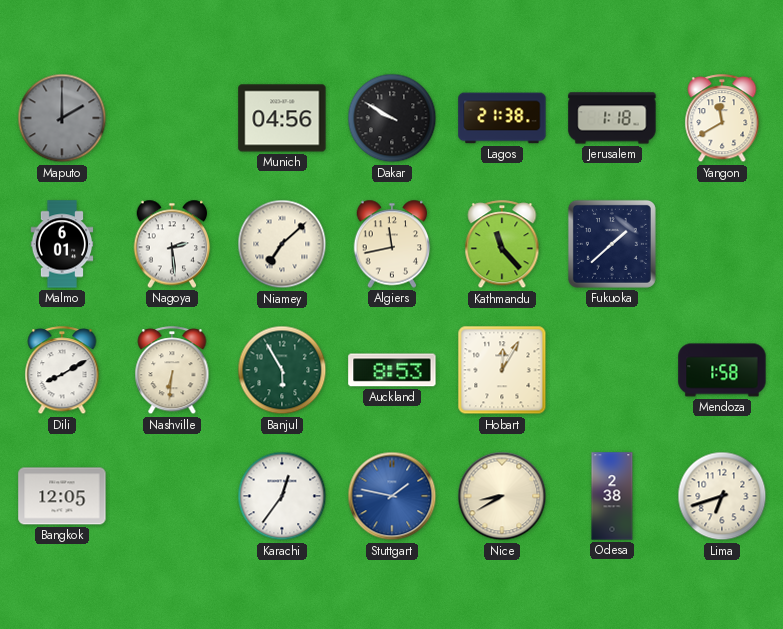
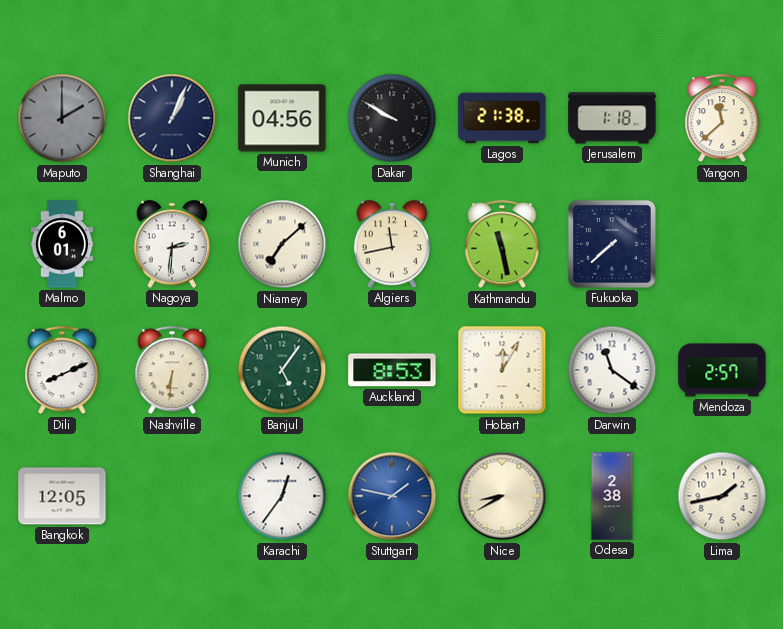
Shanghai: none -> 1:04
Yangon: 11:40 -> 11:38
Nagoya: 2:29 -> 2:31
Kathmandu: 11:23 -> 11:28
Fukuoka: 1:38 -> 7:38
Dili: 8:10 -> 8:11
Banjul: 5:55 -> 5:06
Darwin: none -> 11:21
Mendoza: 1:58 -> 2:57
Lima: 6:42 -> 1:43
